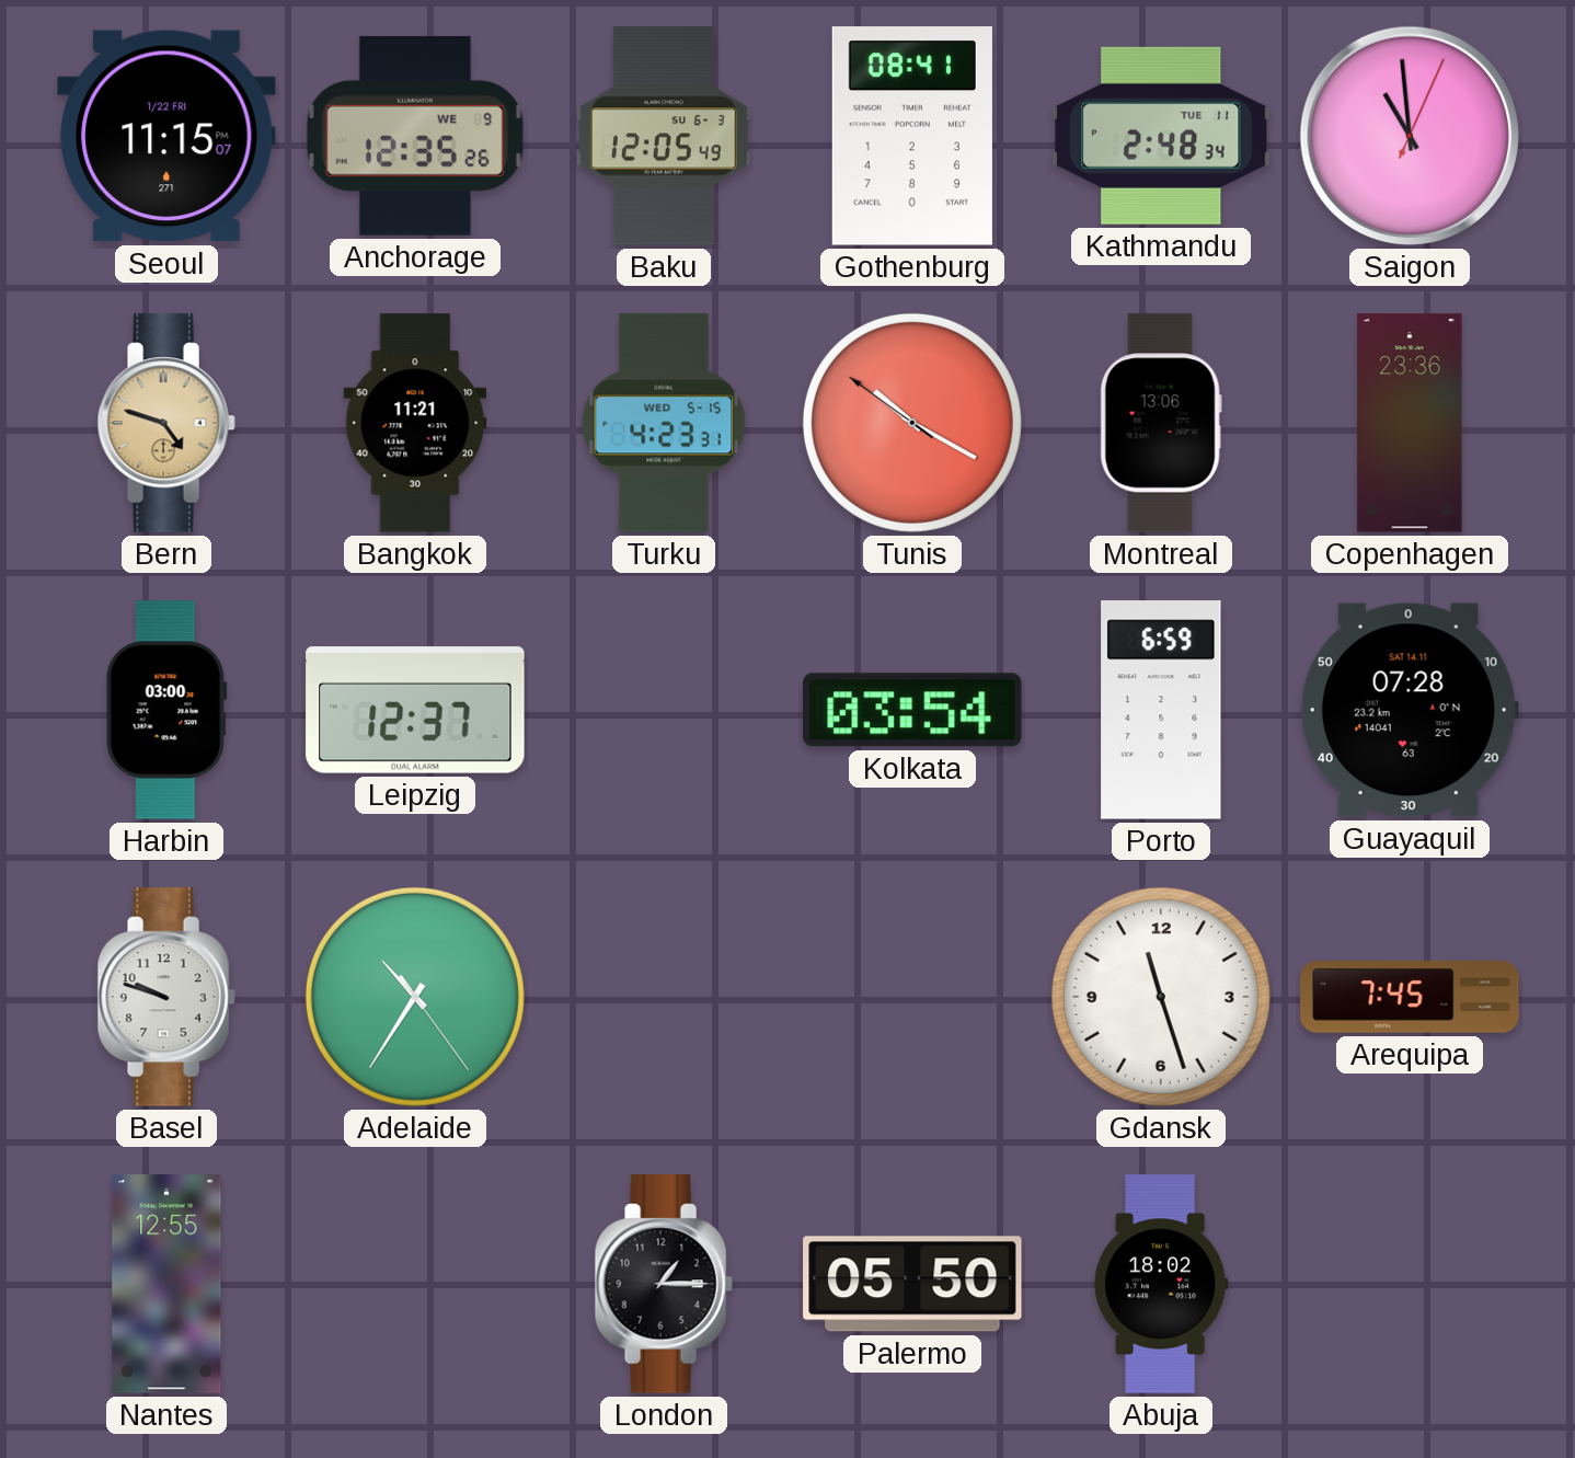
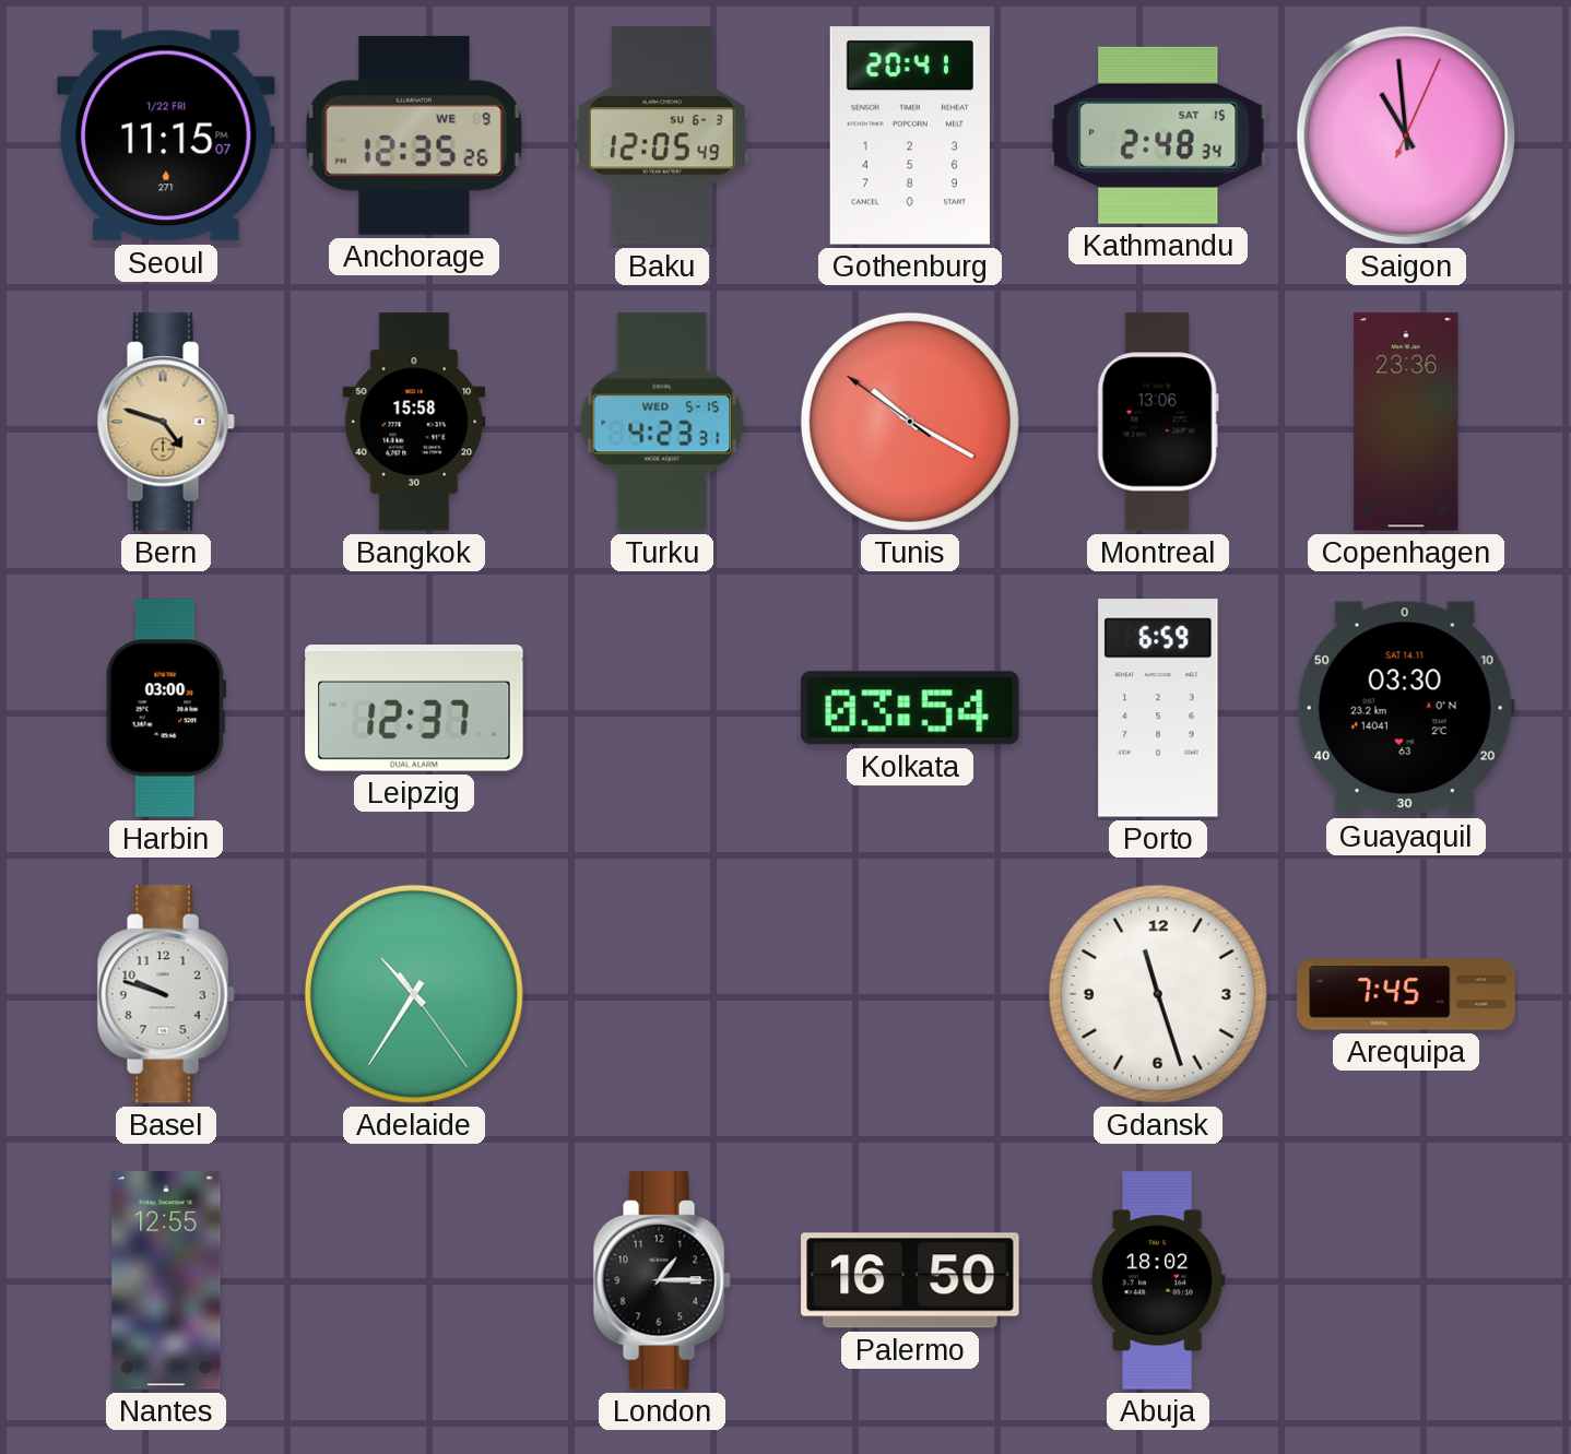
Gothenburg: 08:41 -> 20:41
Kathmandu date: TUE 11 -> SAT 15
Bangkok: 11:21 -> 15:58
Guayaquil: 07:28 -> 03:30
Palermo: 05:50 -> 16:50
